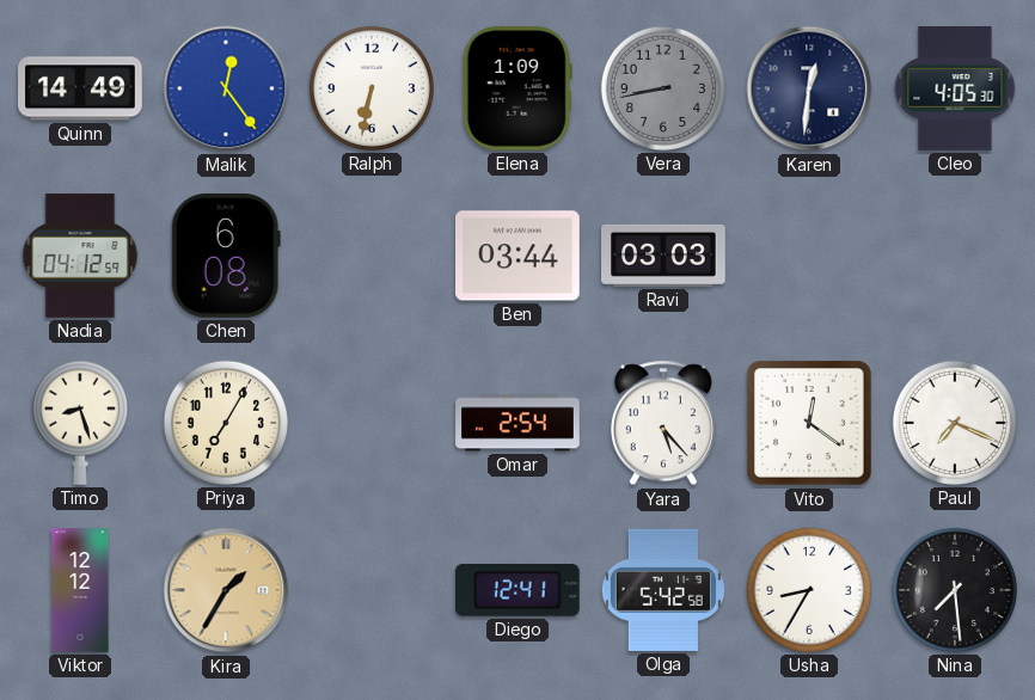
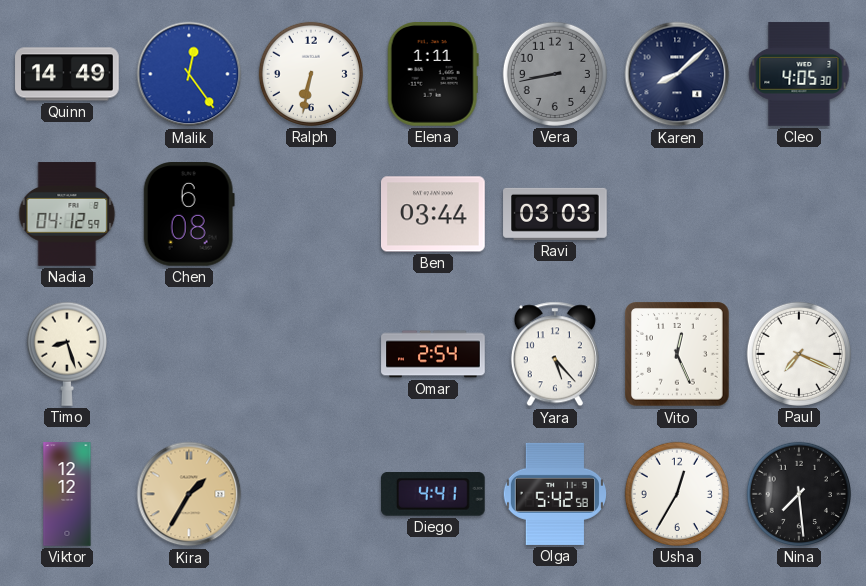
Elena: 1:09 -> 1:11
Karen: 12:31 -> 8:08
Priya: 7:05 -> none
Vito: 12:21 -> 12:26
Diego: 12:41 -> 4:41
Usha: 8:35 -> 12:35
